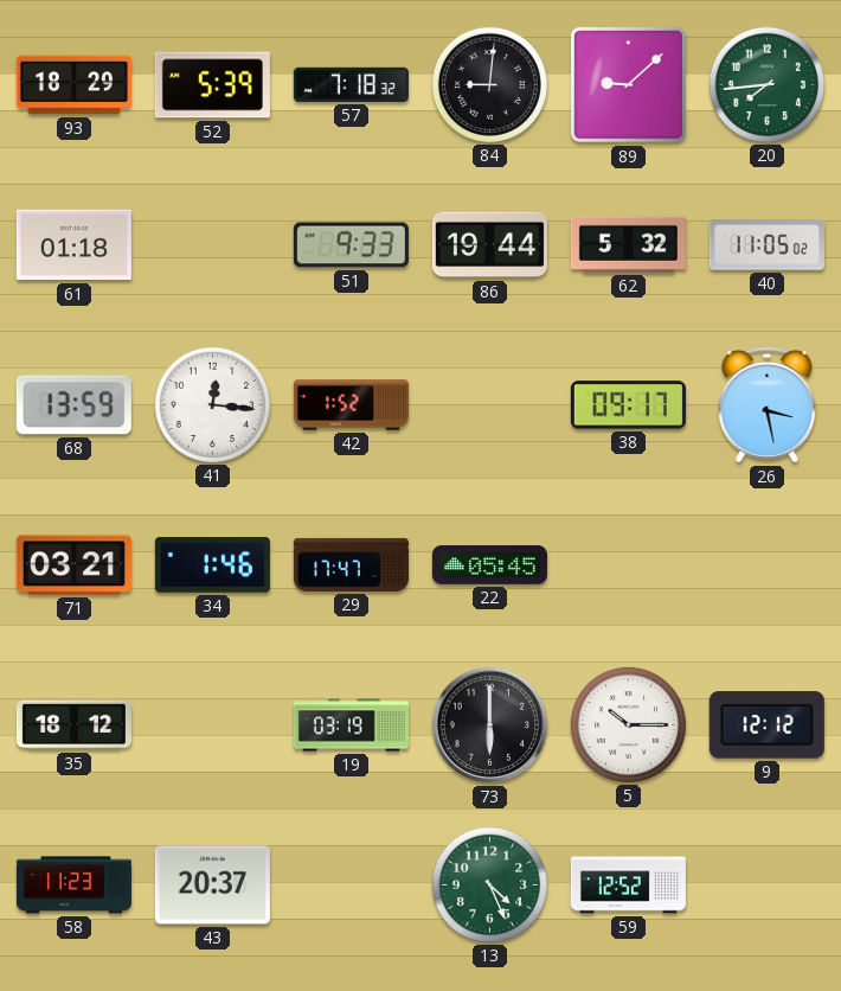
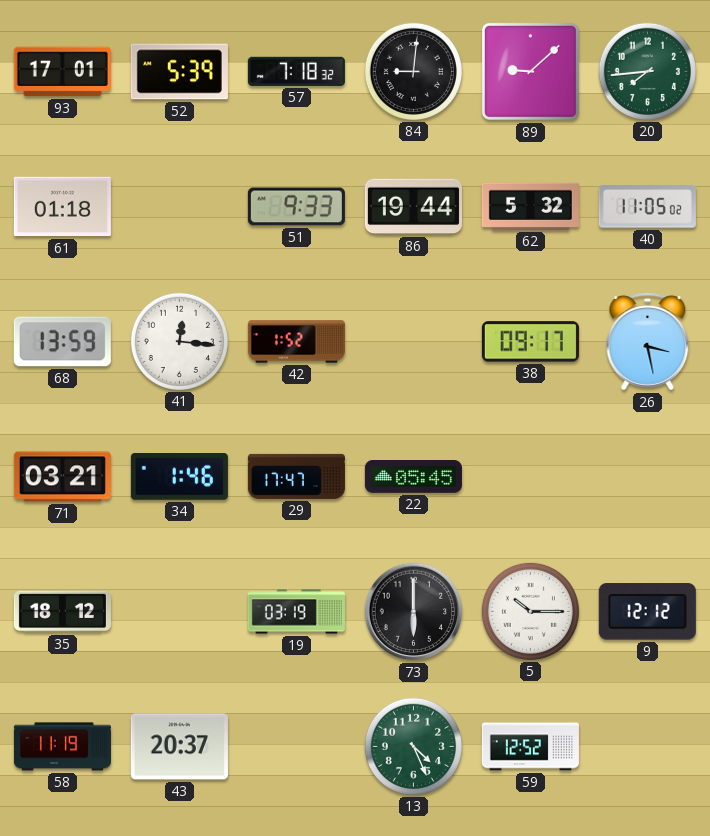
93: 18:29 -> 17:01
58: 11:23 -> 11:19
